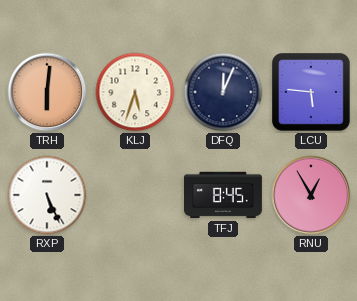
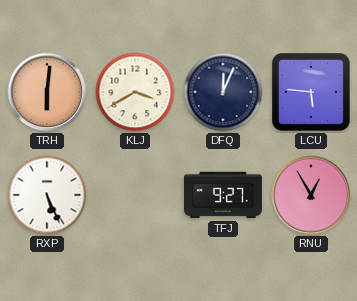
KLJ: 5:33 -> 3:40
TFJ: 8:45 -> 9:27
